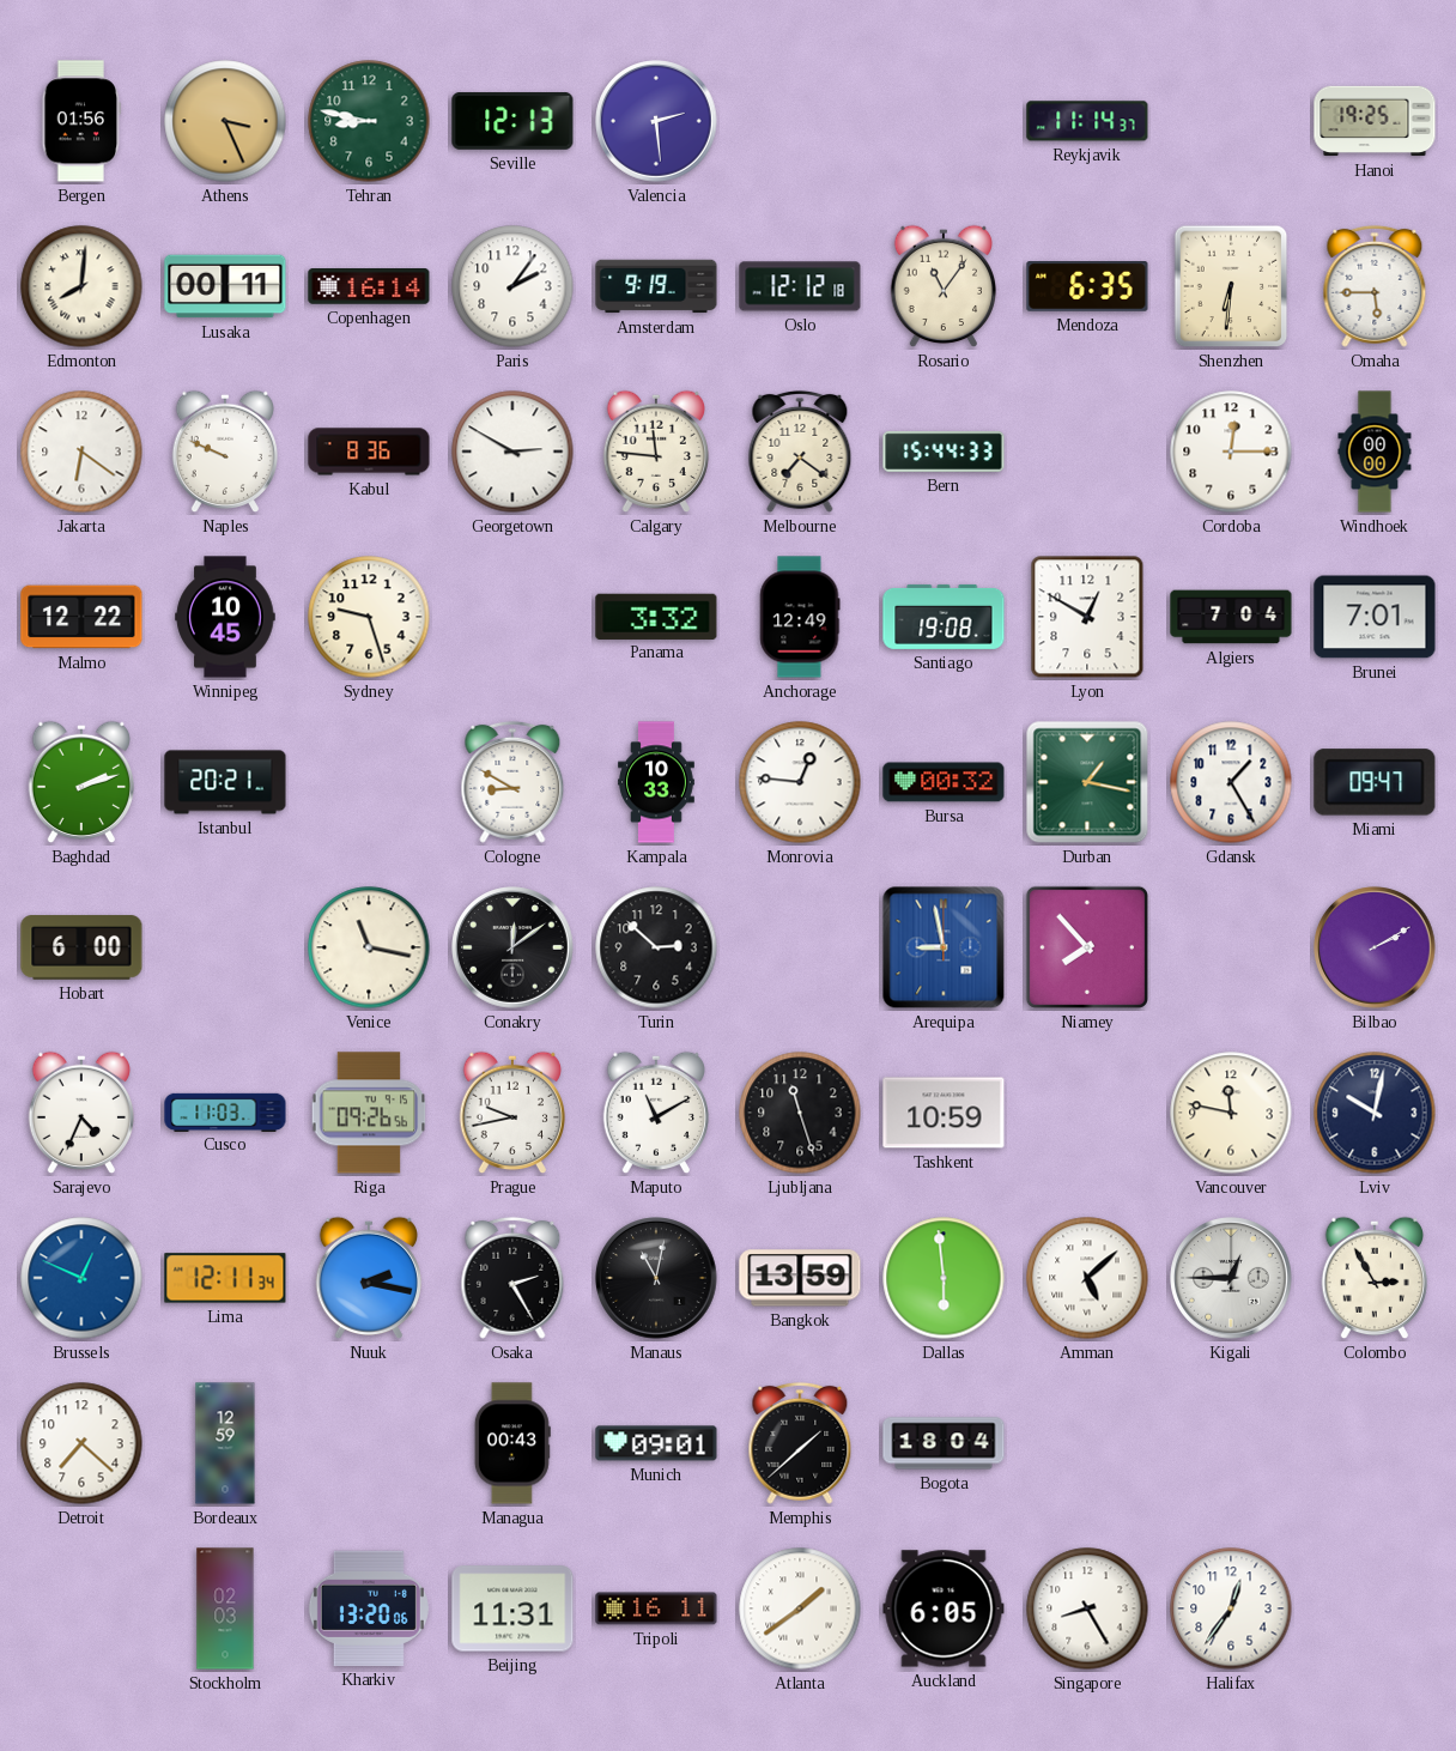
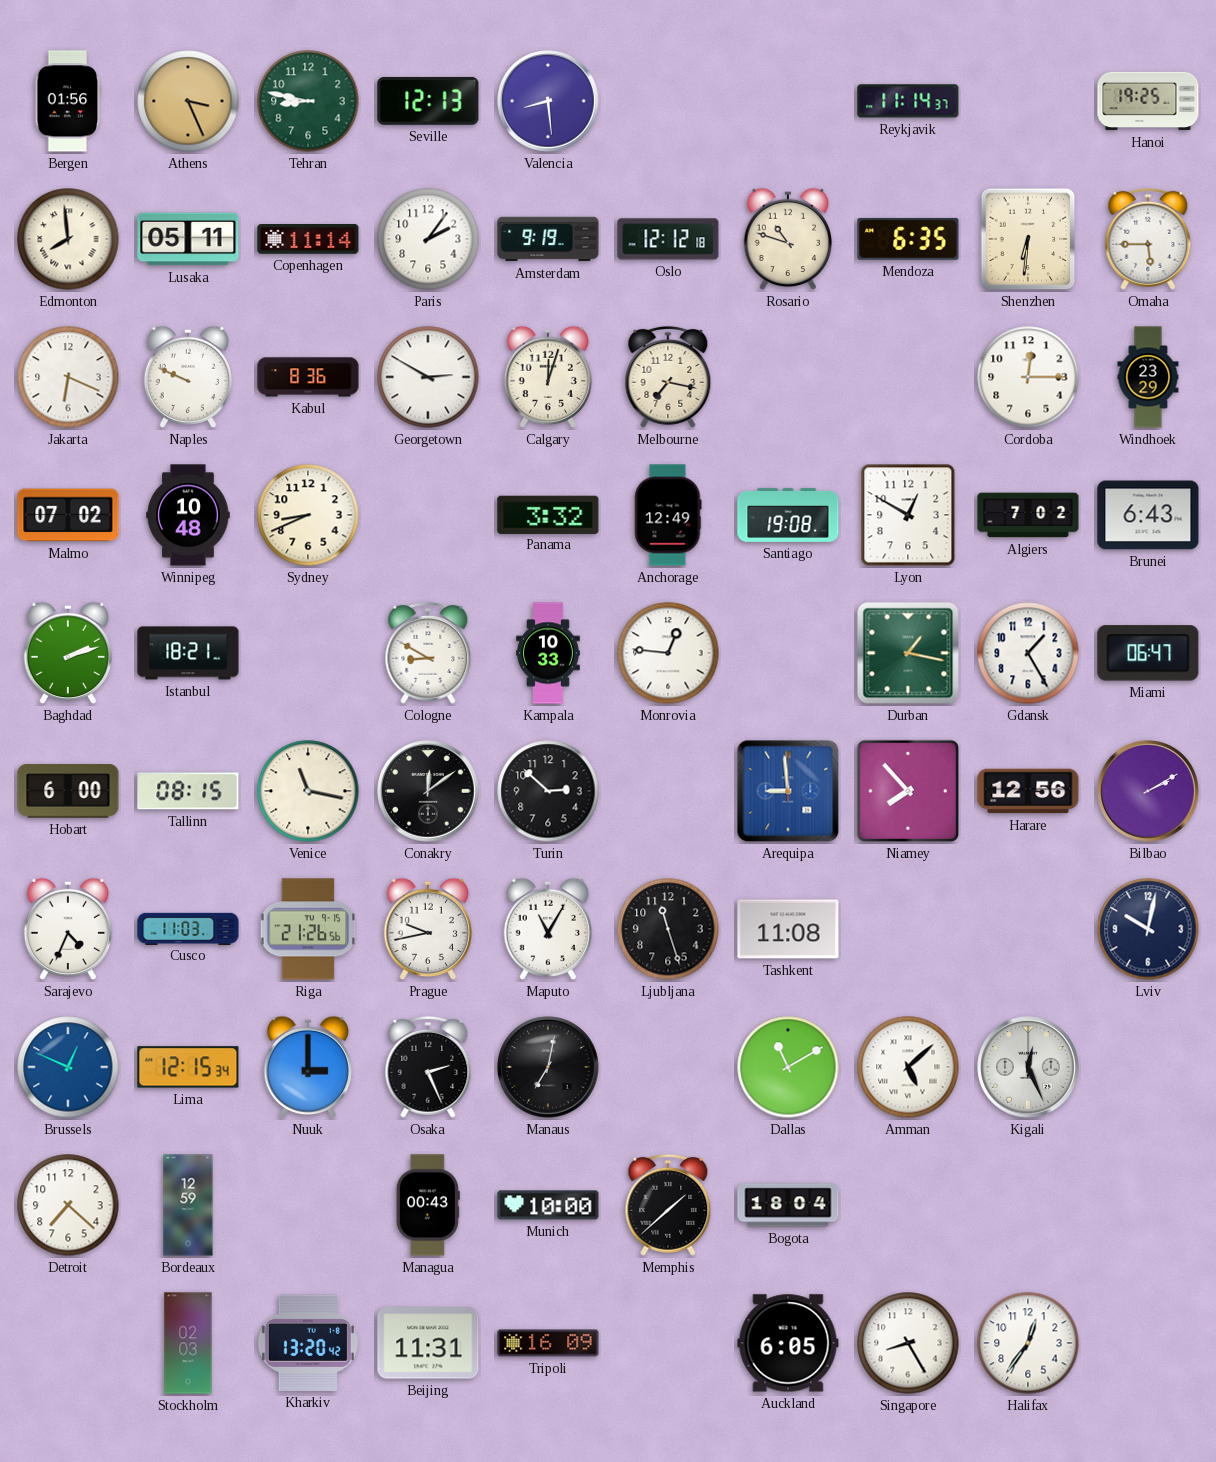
Valencia: 2:29 -> 8:29
Edmonton: 8:01 -> 7:59
Lusaka: 00:11 -> 05:11
Copenhagen: 16:14 -> 11:14
Rosario: 11:06 -> 10:48
Jakarta: 6:21 -> 6:19
Calgary: 11:46 -> 12:03
Melbourne: 7:21 -> 7:17
Bern: 15:44 -> none
Windhoek: 00:00 -> 23:29
Malmo: 12:22 -> 07:02
Winnipeg: 10:45 -> 10:48
Sydney: 9:27 -> 8:41
Algiers: 7:04 -> 7:02
Brunei: 7:01 -> 6:43
Istanbul: 20:21 -> 18:21
Bursa: 00:32 -> none
Miami: 09:47 -> 06:47
Tallinn: none -> 08:15
Arequipa: 8:58 -> 8:59
Harare: none -> 12:56
Riga: 09:26 -> 21:26
Maputo: 11:10 -> 11:05
Tashkent: 10:59 -> 11:08
Vancouver: 11:47 -> none
Lima: 12:11 -> 12:15
Nuuk: 2:17 -> 3:00
Osaka: 2:25 -> 2:26
Manaus: 11:02 -> 7:02
Bangkok: 13:59 -> none
Dallas: 5:59 -> 11:10
Kigali: 12:45 -> 12:26
Colombo: 2:55 -> none
Munich: 09:01 -> 10:00
Kharkiv: 13:20:06 -> 13:20:42
Tripoli: 16:11 -> 16:09
Atlanta: 1:39 -> none
